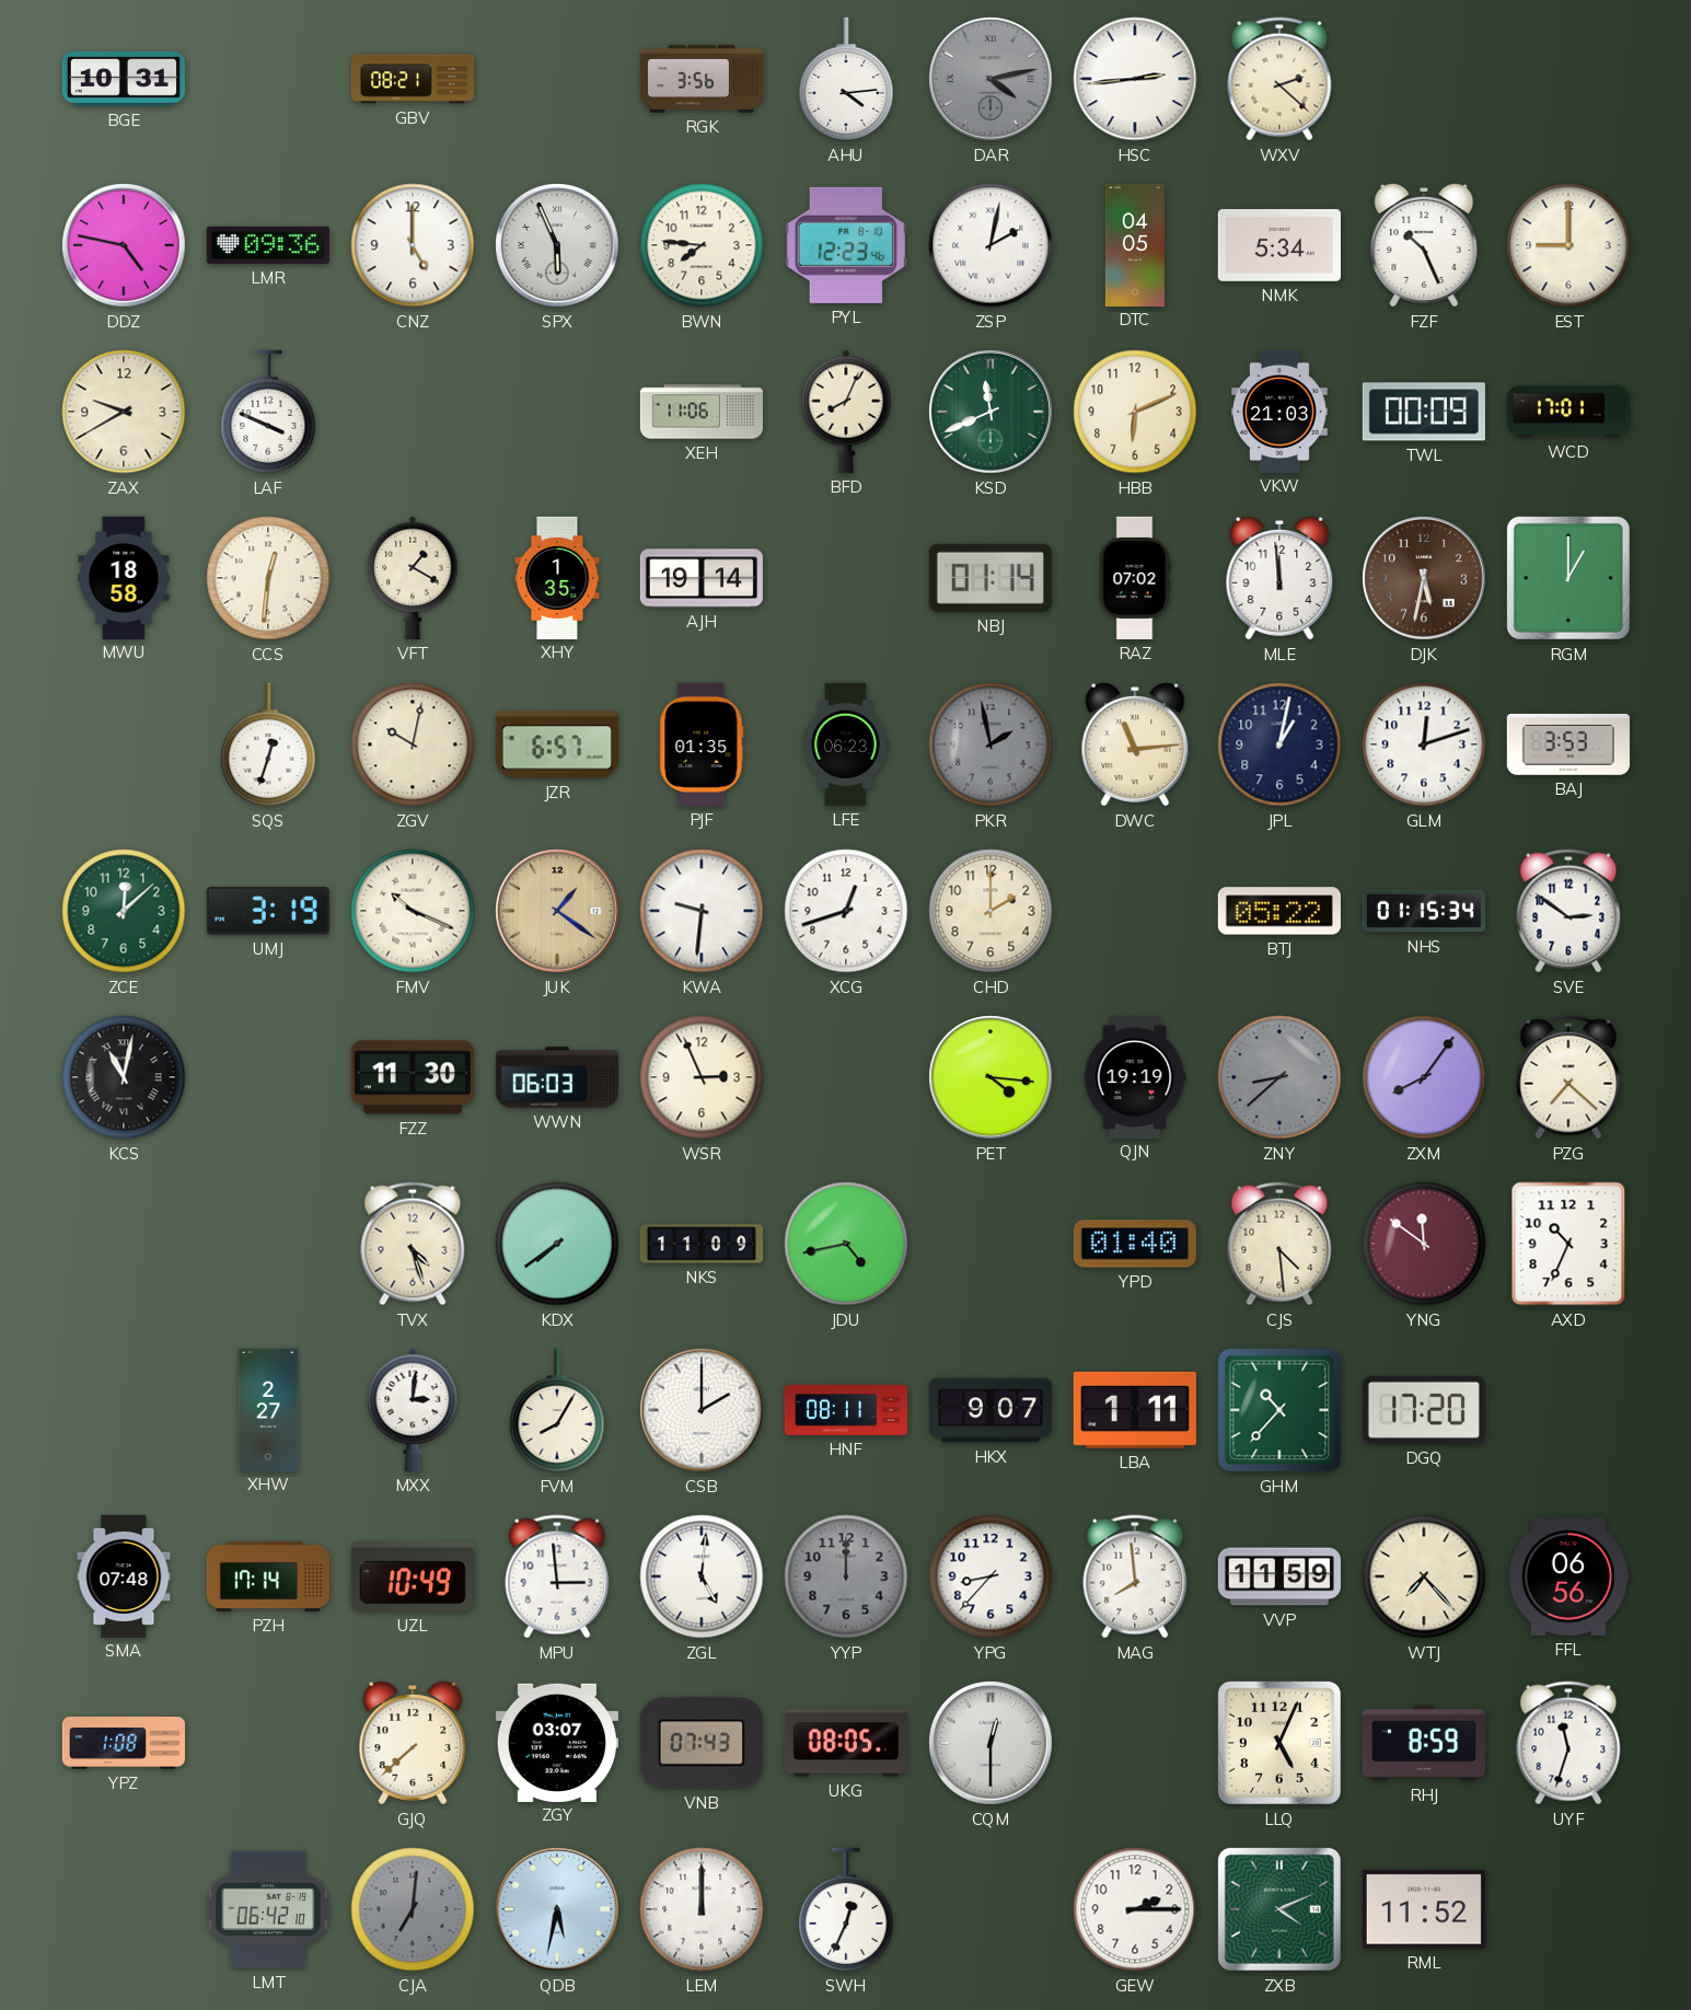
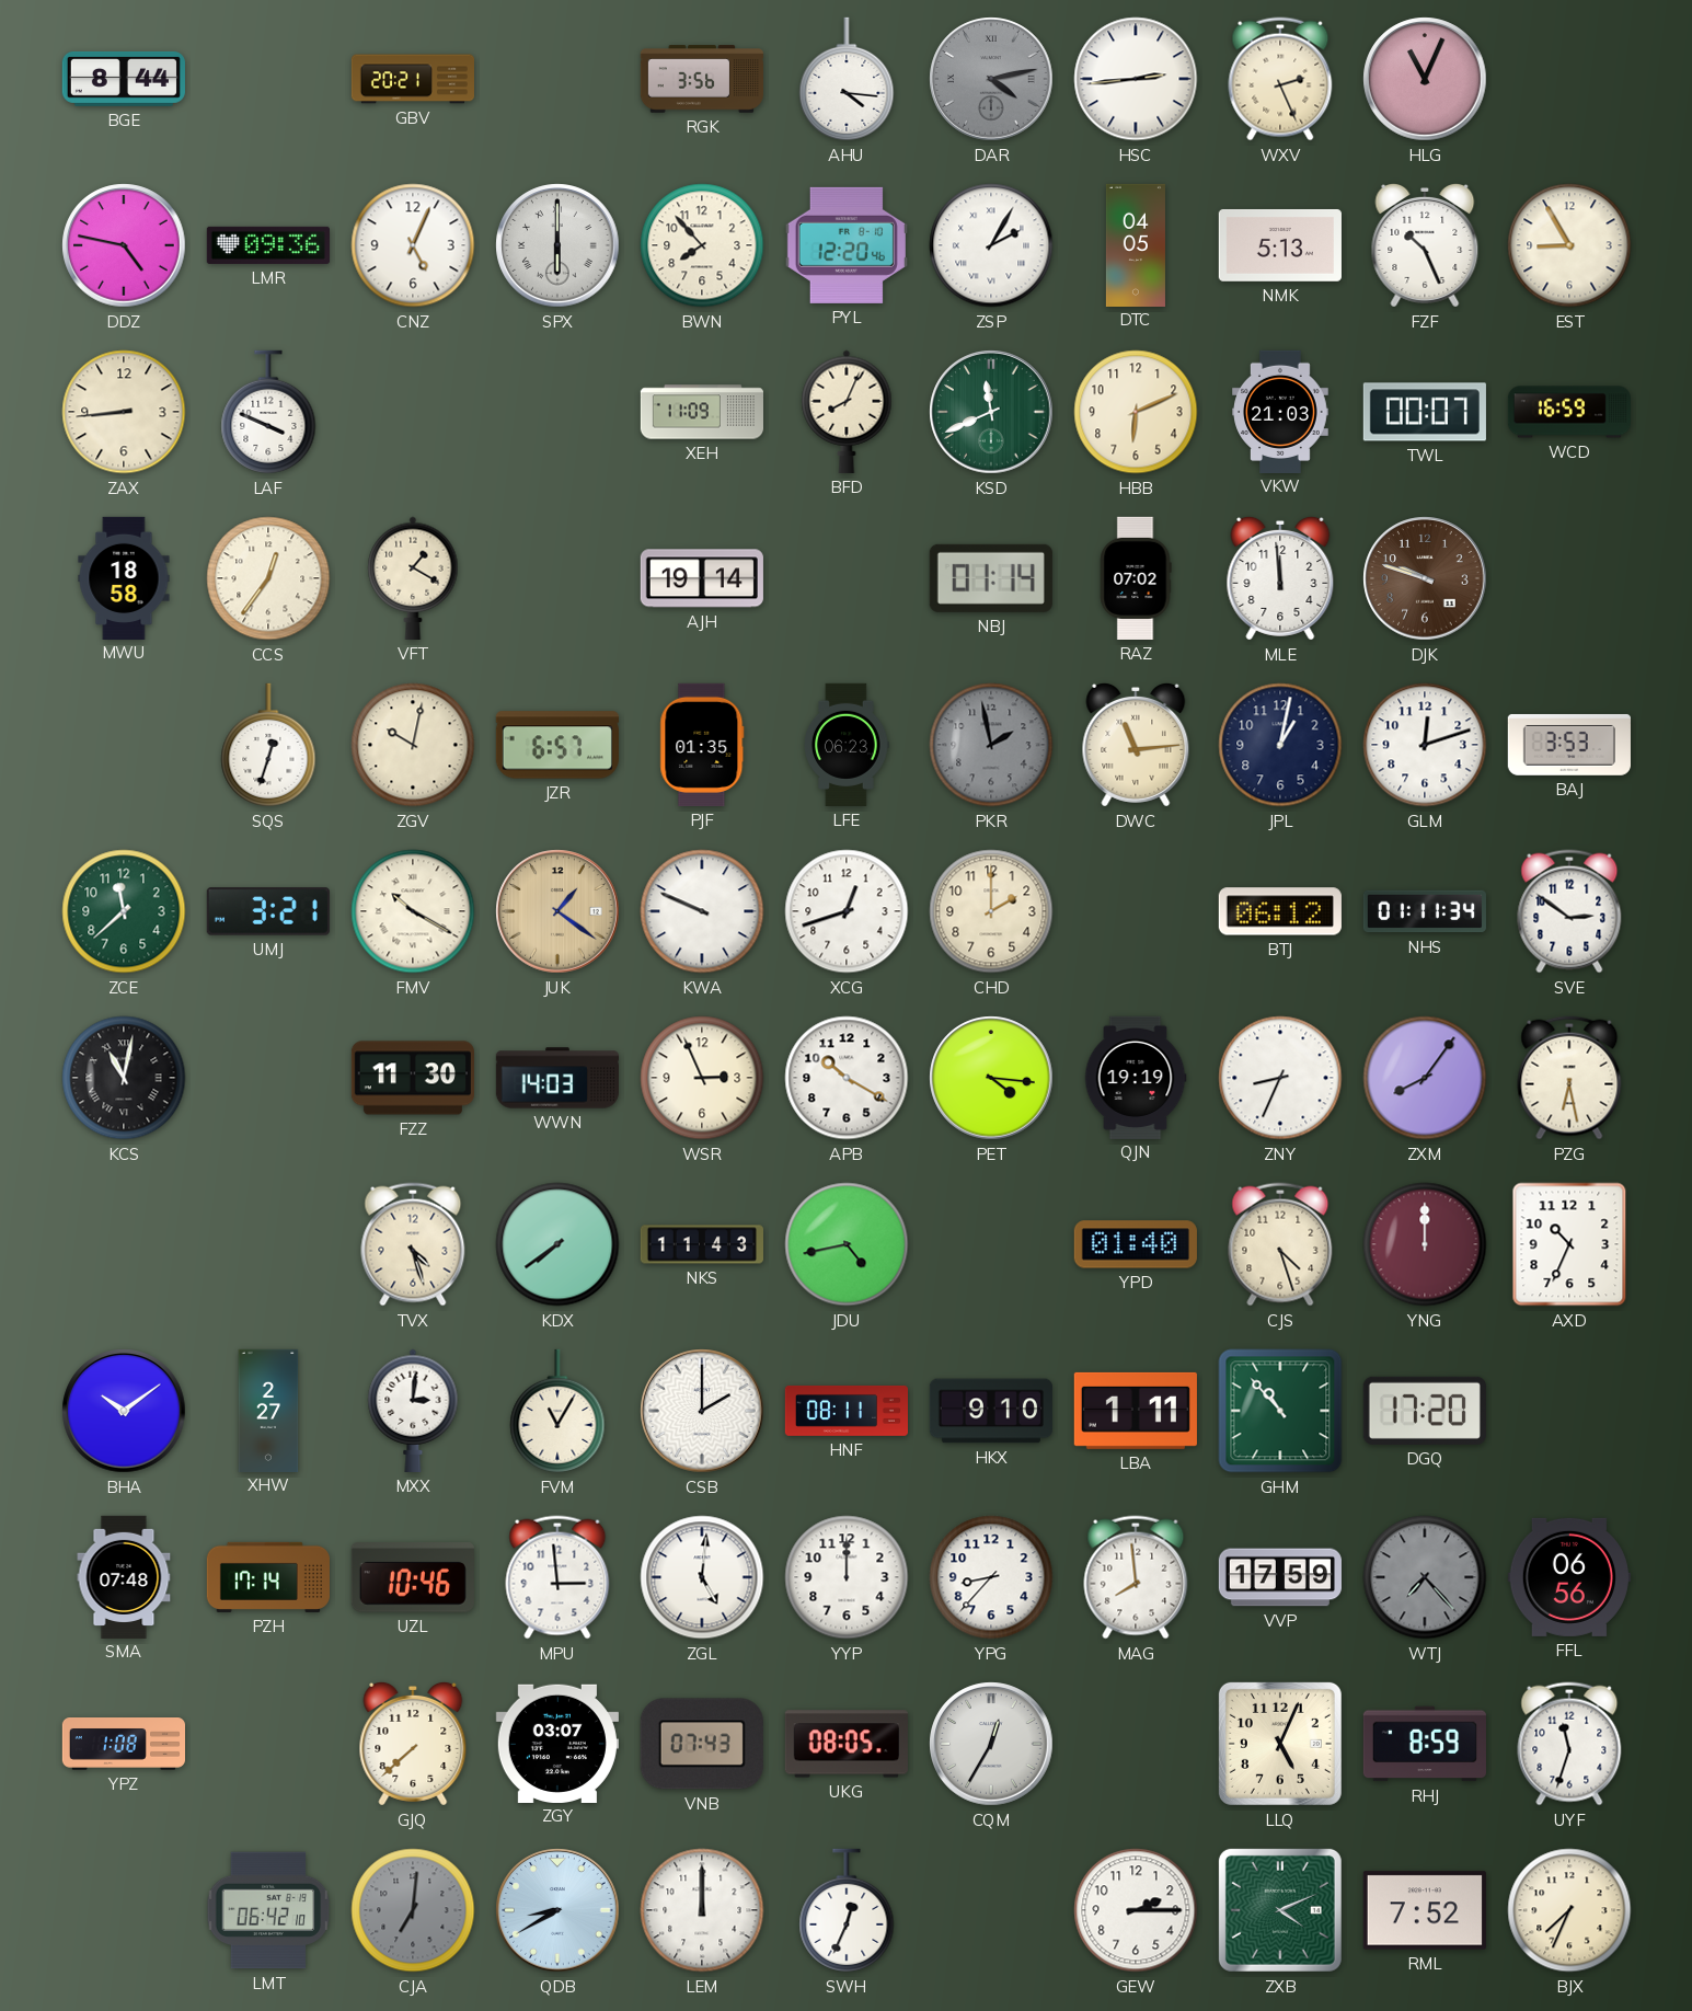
BGE: 10:31 -> 8:44
GBV: 08:21 -> 20:21
AHU: 4:14 -> 4:16
WXV: 2:22 -> 2:26
HLG: none -> 11:04
CNZ: 5:00 -> 5:04
SPX: 5:56 -> 6:00
BWN: 7:46 -> 7:53
PYL: 12:23 -> 12:20
ZSP: 2:02 -> 2:05
NMK: 5:34 -> 5:13
EST: 9:00 -> 8:55
ZAX: 9:40 -> 8:44
XEH: 11:06 -> 11:09
TWL: 00:09 -> 00:07
WCD: 17:01 -> 16:59
CCS: 12:31 -> 12:36
XHY: 1:35 -> none
DJK: 5:32 -> 9:48
RGM: 1:00 -> none
ZCE: 12:08 -> 11:38
UMJ: 3:19 -> 3:21
FMV: 10:19 -> 10:20
KWA: 9:31 -> 9:49
BTJ: 05:22 -> 06:12
NHS: 01:15 -> 01:11
WWN: 06:03 -> 14:03
APB: none -> 10:20
ZNY: 8:38 -> 8:34
ZNY dial: grey -> white
PZG: 7:22 -> 6:28
NKS: 11:09 -> 11:43
CJS: 4:29 -> 4:27
YNG: 11:51 -> 12:00
BHA: none -> 10:09
FVM: 8:05 -> 11:05
HKX: 9:07 -> 9:10
GHM: 10:37 -> 10:53
UZL: 10:49 -> 10:46
YYP dial: grey -> white
VVP: 11:59 -> 17:59
WTJ dial: cream -> grey
CQM: 12:30 -> 12:35
QDB: 5:32 -> 8:40
RML: 11:52 -> 7:52
BJX: none -> 7:34
